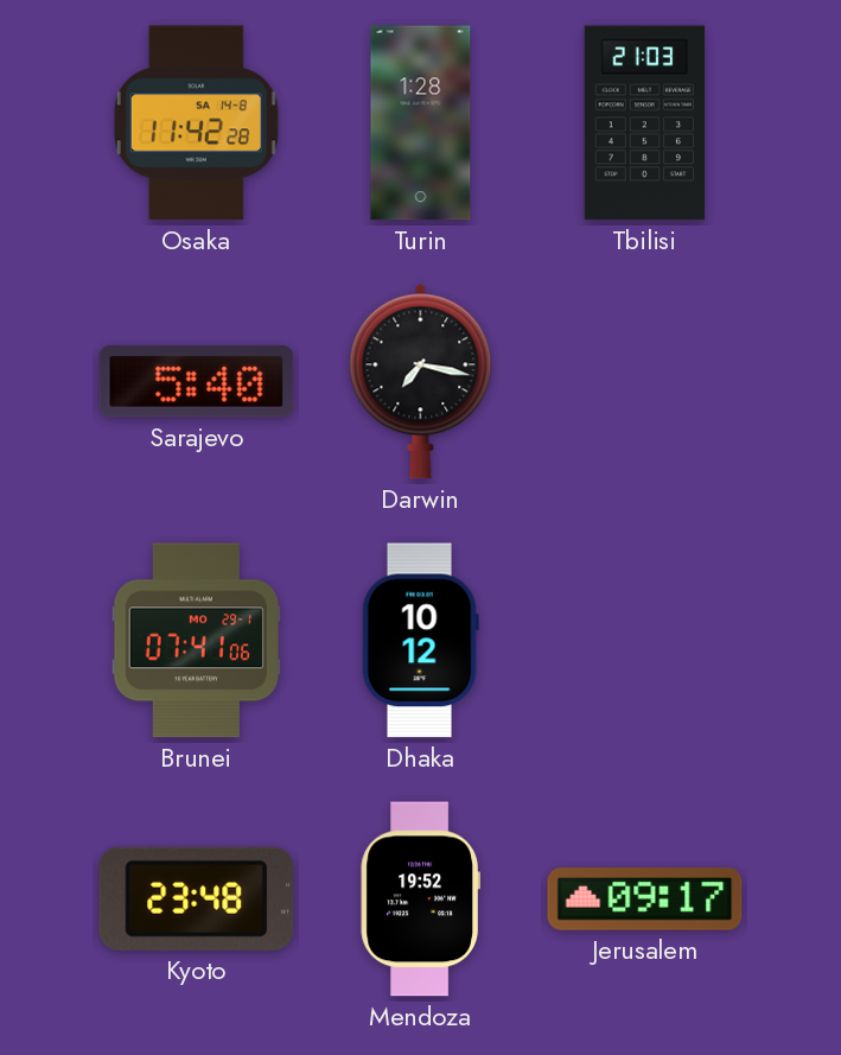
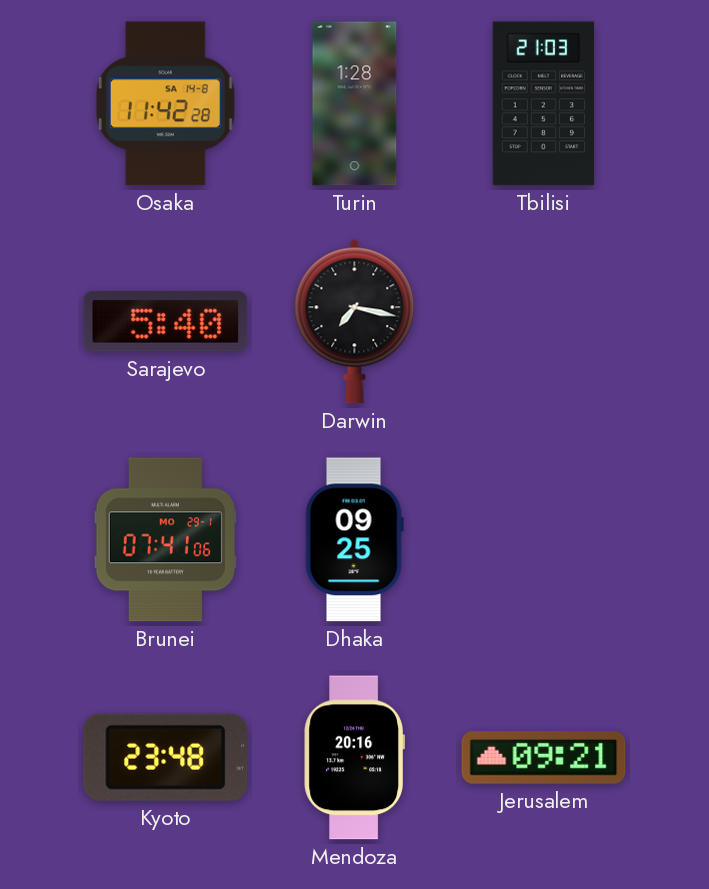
Dhaka: 10:12 -> 09:25
Mendoza: 19:52 -> 20:16
Jerusalem: 09:17 -> 09:21
